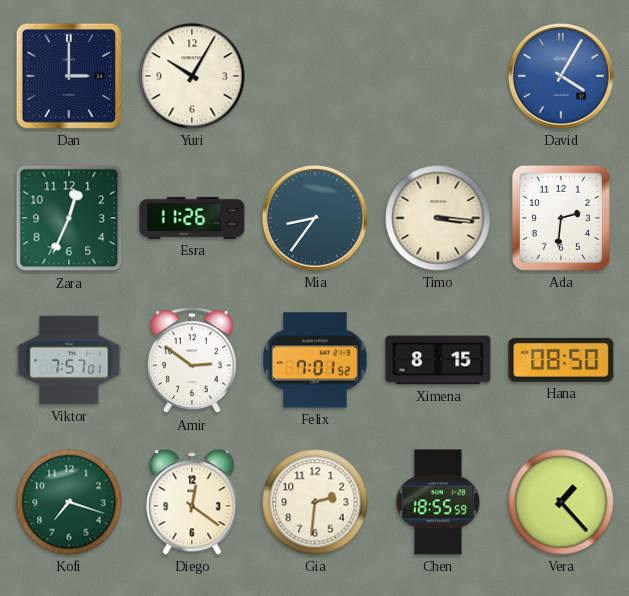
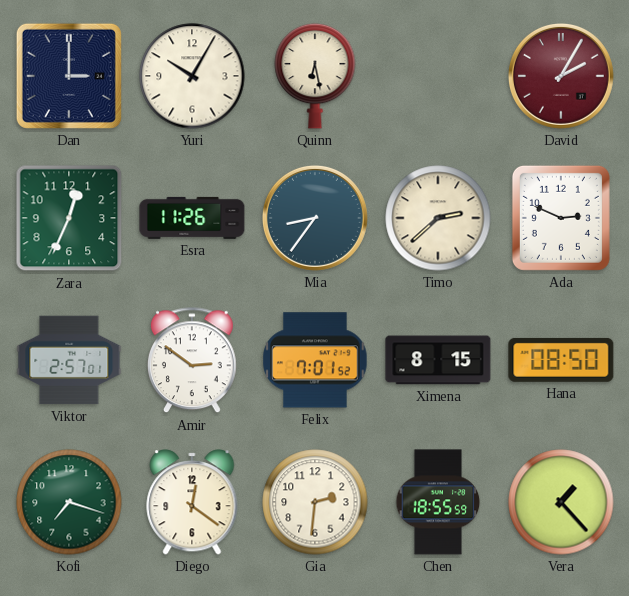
Quinn: none -> 6:28
David: 4:05 -> 2:05
David dial: blue -> burgundy
Timo: 3:16 -> 2:38
Ada: 2:31 -> 2:49
Viktor: 7:57 -> 2:57
